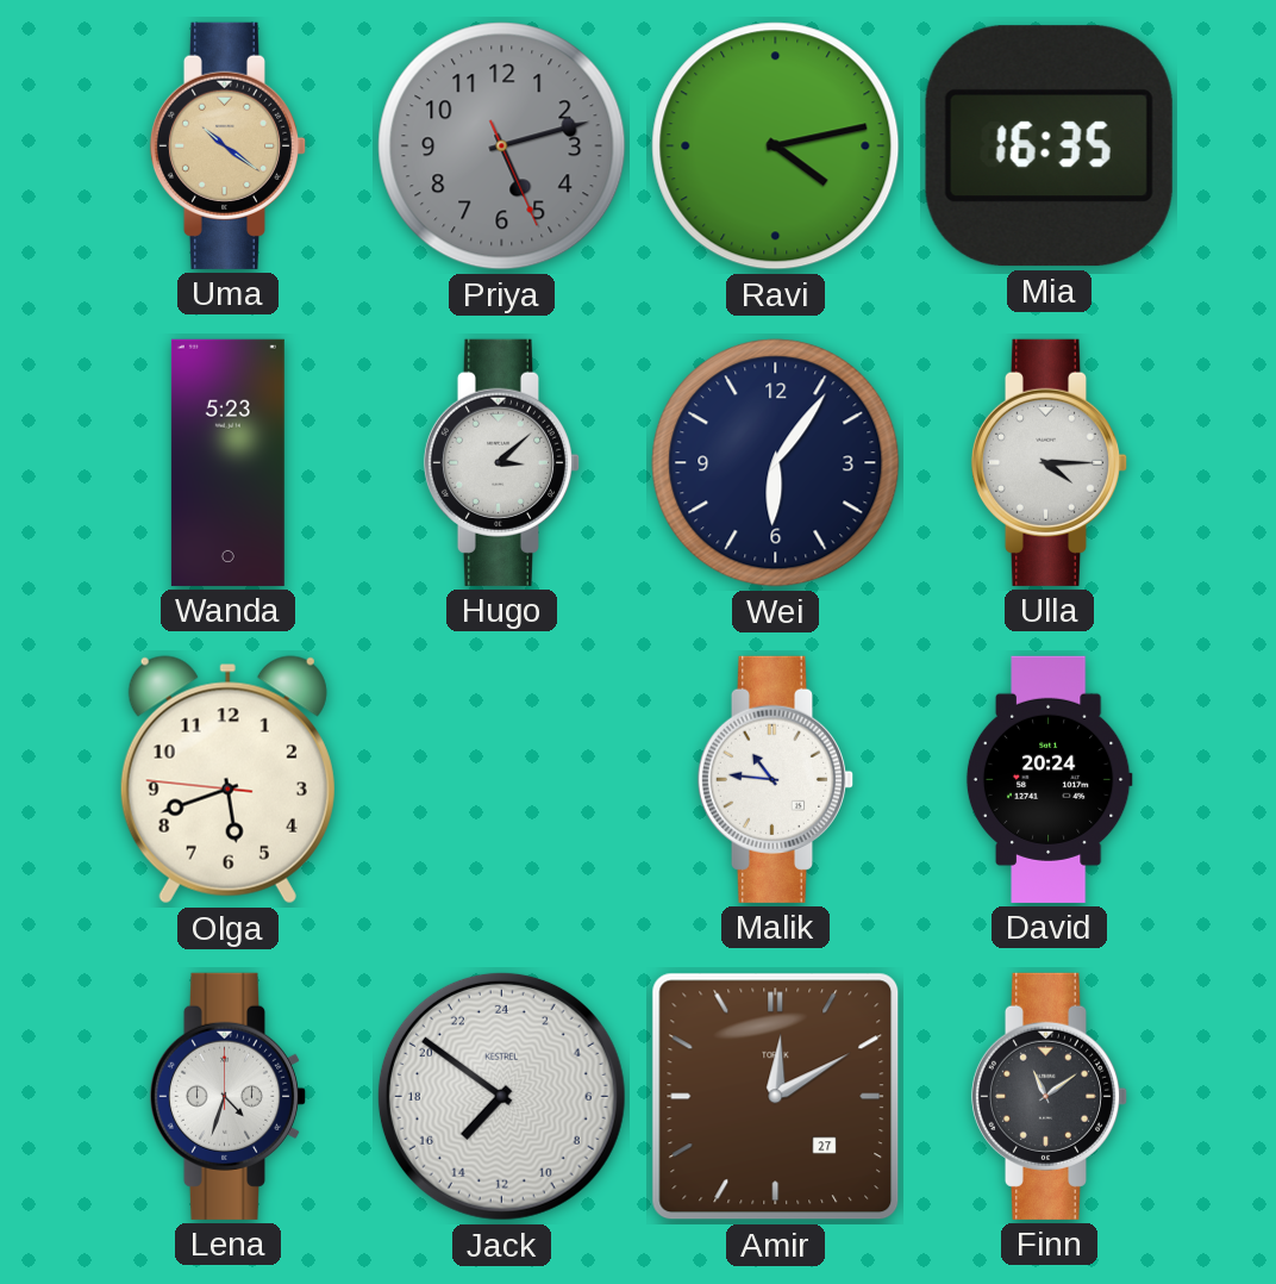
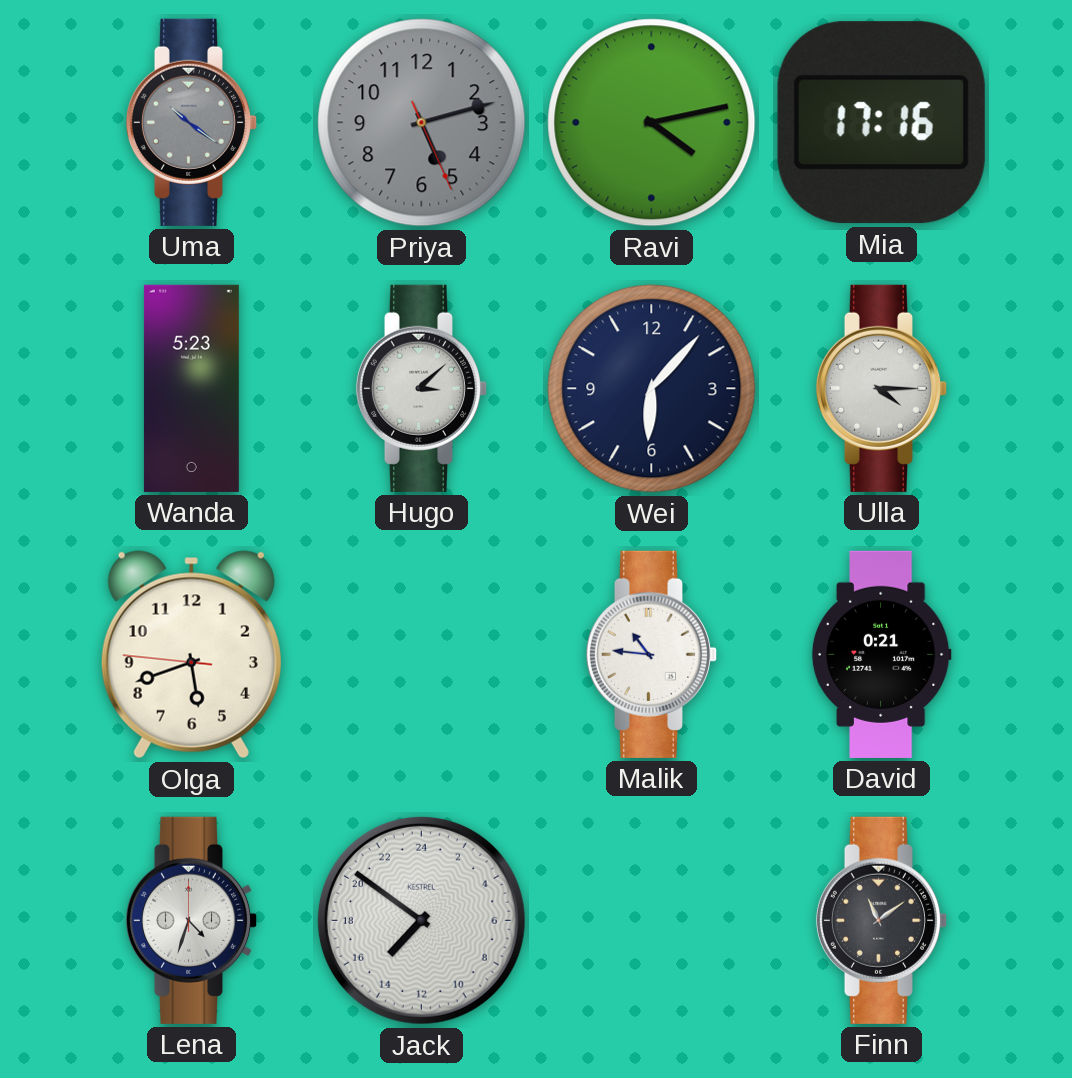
Uma dial: champagne -> grey
Mia: 16:35 -> 17:16
Wei: 6:06 -> 6:07
David: 20:24 -> 0:21
Amir: 12:10 -> none
